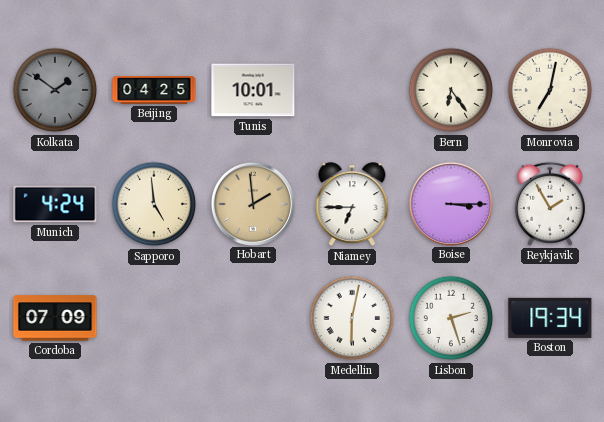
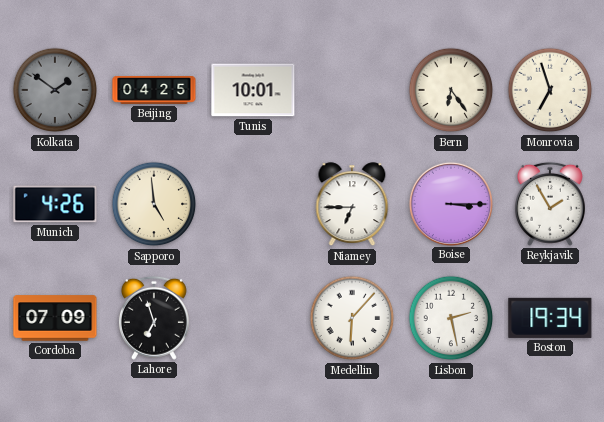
Monrovia: 7:02 -> 6:57
Munich: 4:24 -> 4:26
Hobart: 1:59 -> none
Lahore: none -> 6:57
Medellin: 6:02 -> 6:07
Lisbon: 2:27 -> 2:28
